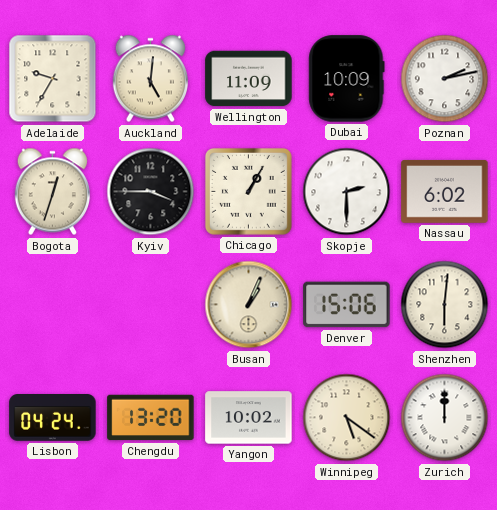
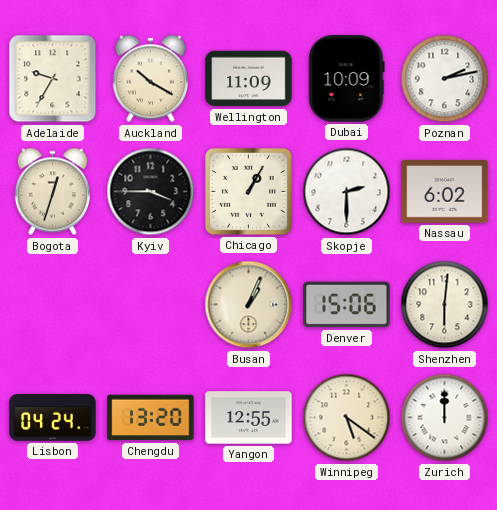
Auckland: 5:01 -> 10:20
Yangon: 10:02 -> 12:55
